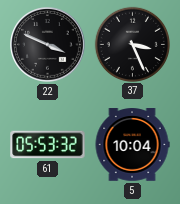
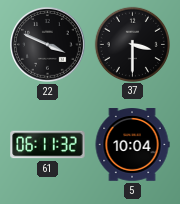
37: 3:26 -> 3:30
61: 05:53 -> 06:11
